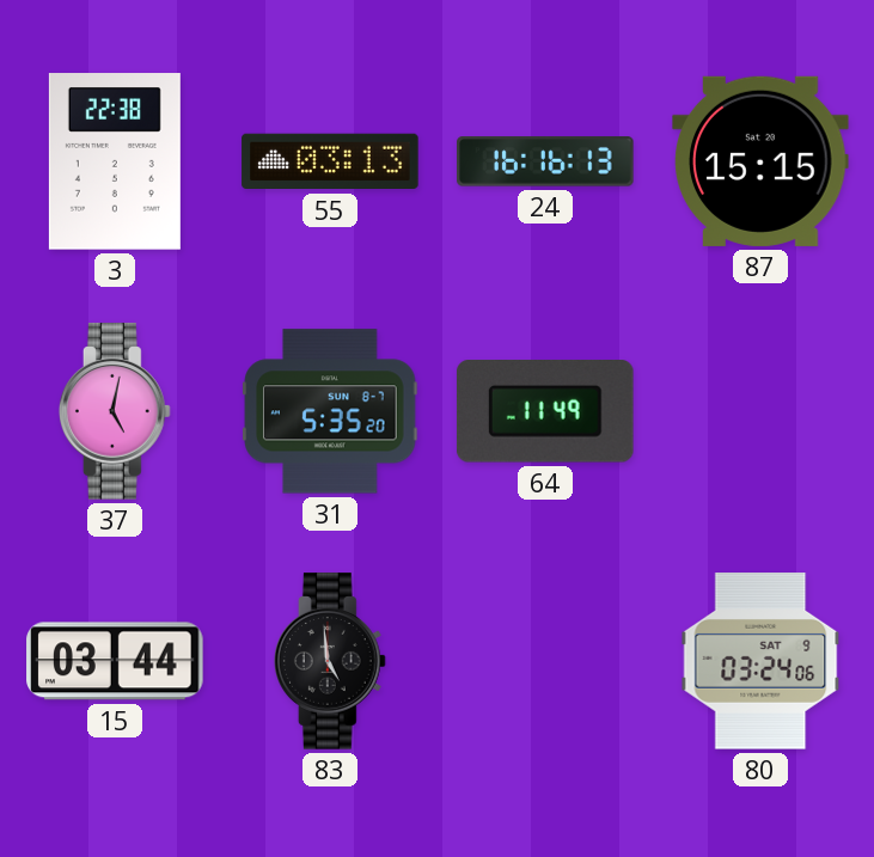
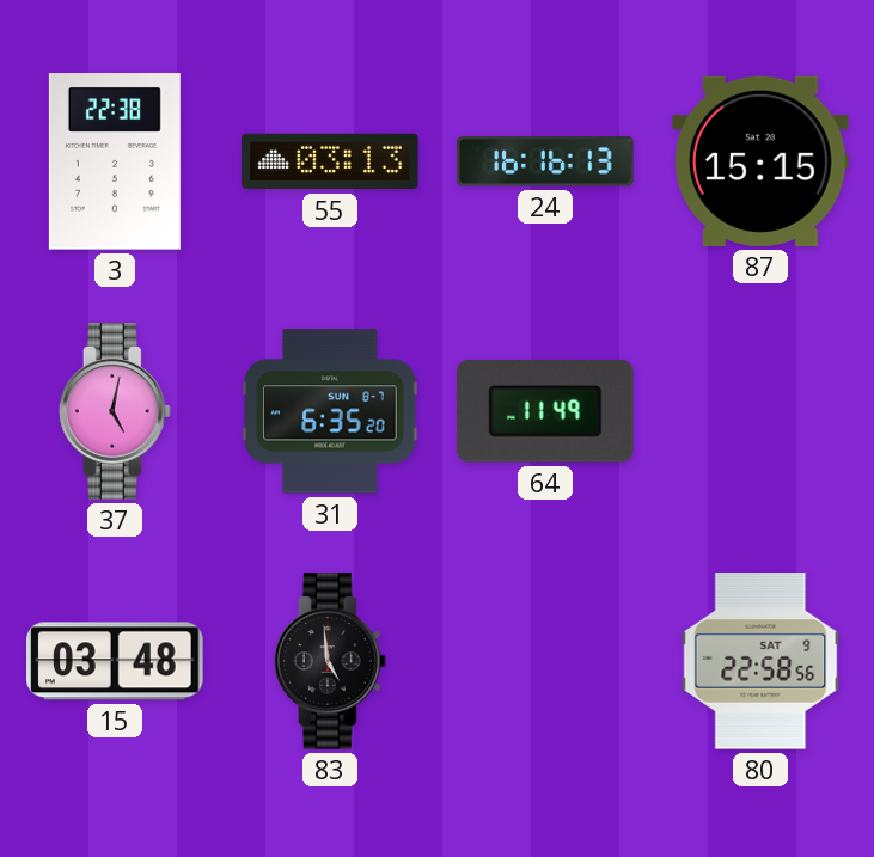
31: 5:35 -> 6:35
15: 03:44 -> 03:48
80: 03:24 -> 22:58
